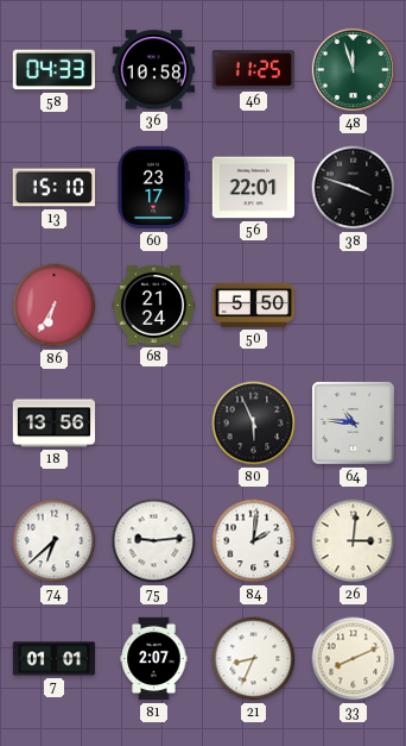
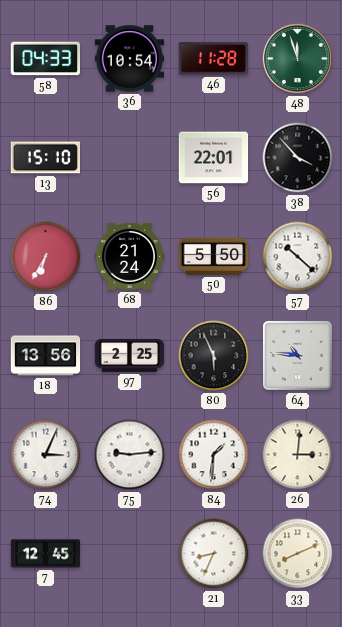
36: 10:58 -> 10:54
46: 11:25 -> 11:28
60: 23:17 -> none
38: 3:48 -> 3:53
57: none -> 10:22
97: none -> 2:25
74: 6:38 -> 3:04
84: 2:01 -> 1:31
7: 01:01 -> 12:45
81: 2:07 -> none
